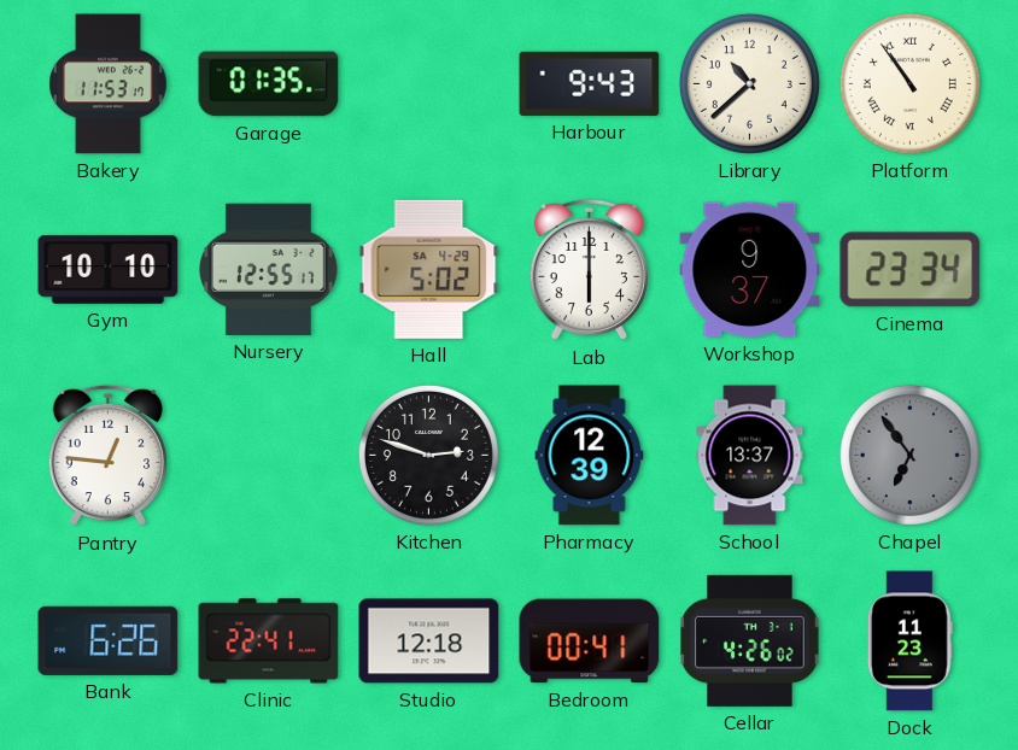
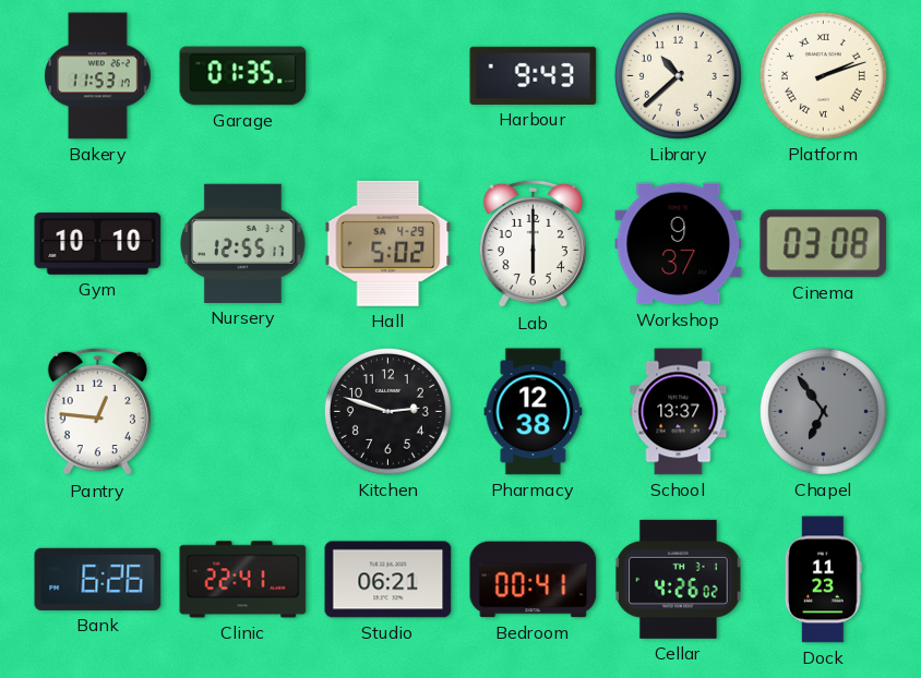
Platform: 10:54 -> 2:12
Cinema: 23:34 -> 03:08
Pharmacy: 12:39 -> 12:38
Studio: 12:18 -> 06:21
